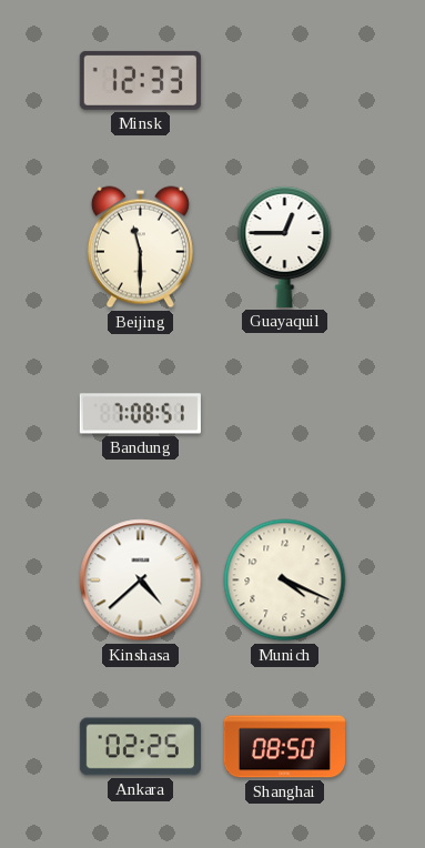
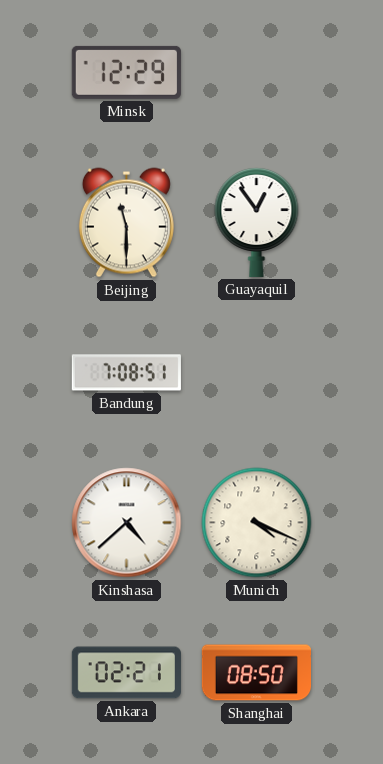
Minsk: 12:33 -> 12:29
Guayaquil: 12:45 -> 12:54
Ankara: 02:25 -> 02:21
